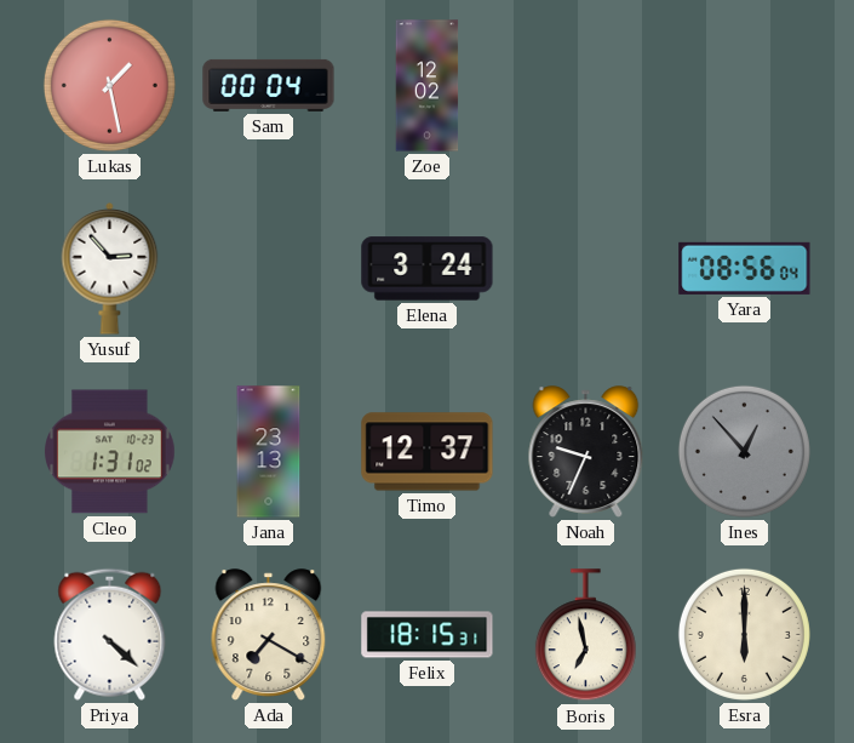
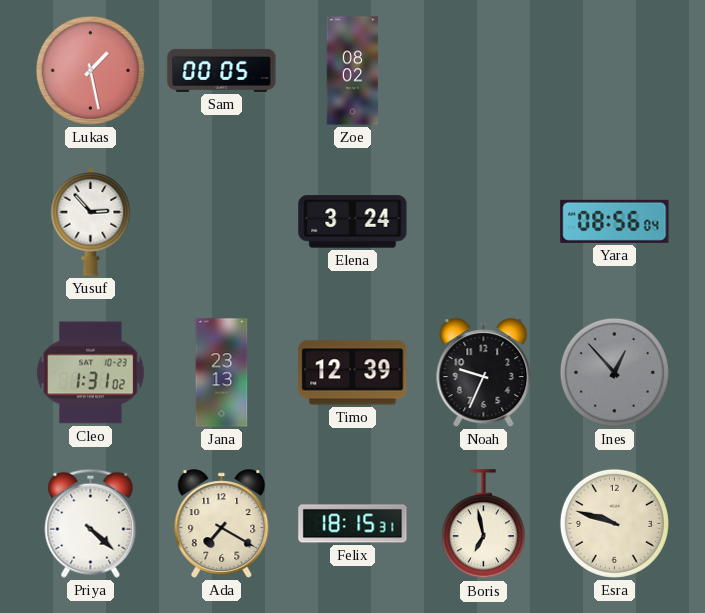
Sam: 00:04 -> 00:05
Zoe: 12:02 -> 08:02
Timo: 12:37 -> 12:39
Esra: 6:00 -> 9:48
